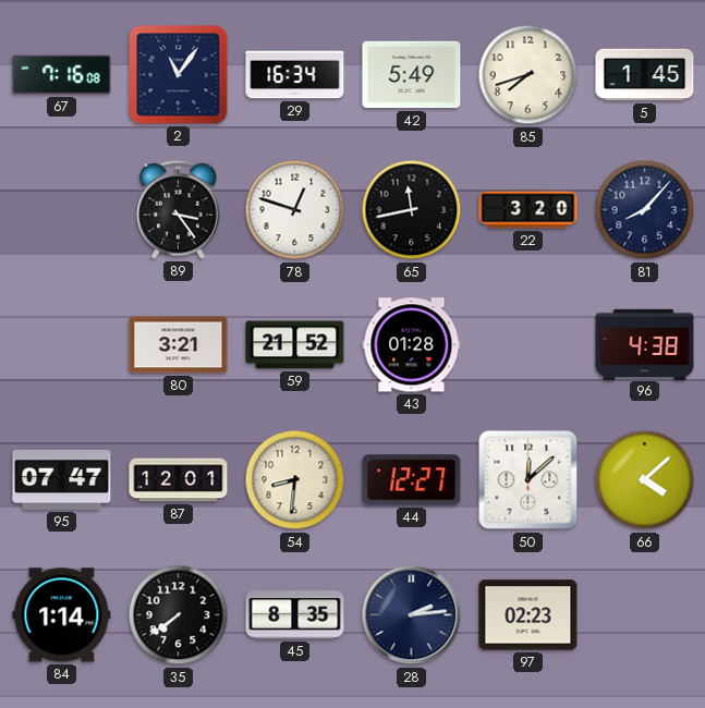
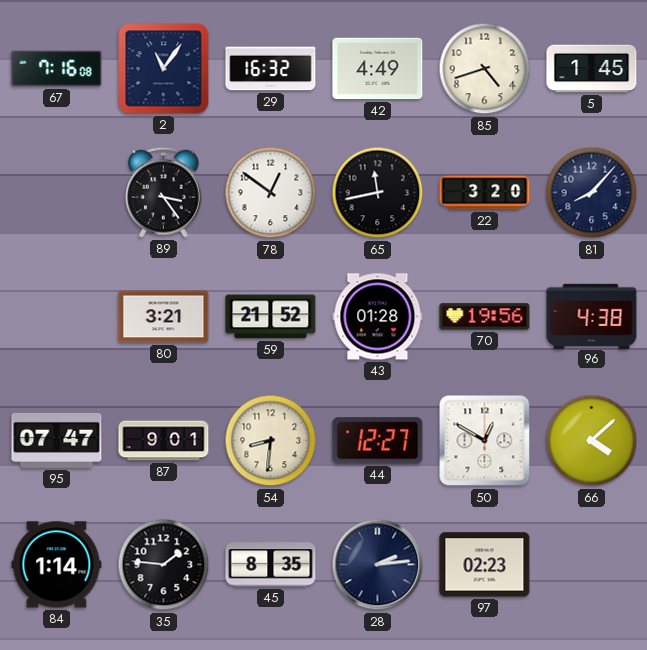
29: 16:34 -> 16:32
42: 5:49 -> 4:49
85: 7:42 -> 4:42
78: 12:48 -> 12:51
70: none -> 19:56
87: 12:01 -> 9:01
50: 12:08 -> 12:50
35: 7:39 -> 1:46
